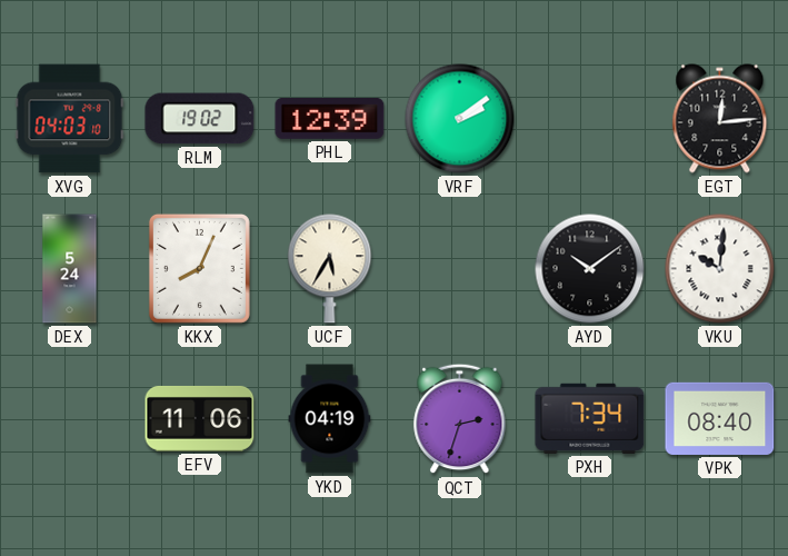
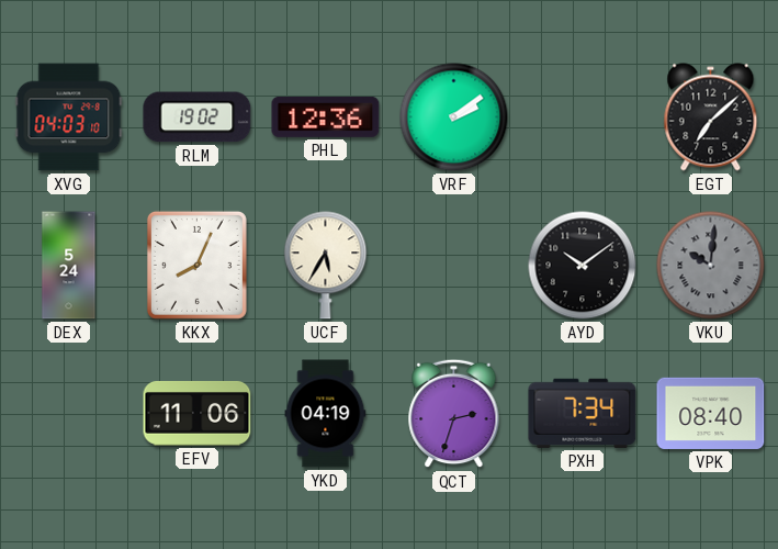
PHL: 12:39 -> 12:36
EGT: 12:14 -> 7:08
VKU dial: white -> grey
